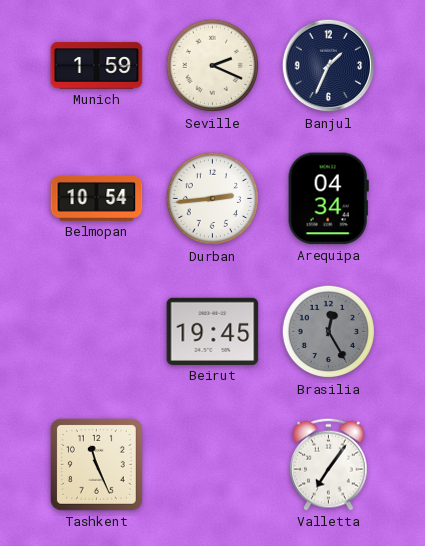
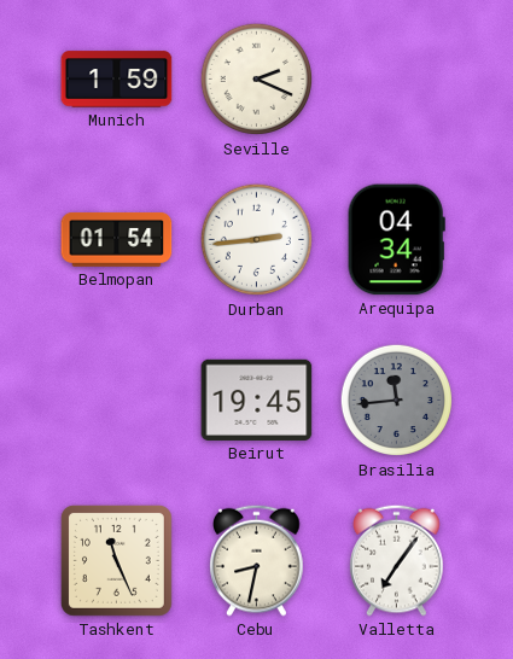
Banjul: 1:34 -> none
Belmopan: 10:54 -> 01:54
Brasilia: 12:25 -> 11:44
Cebu: none -> 8:32
